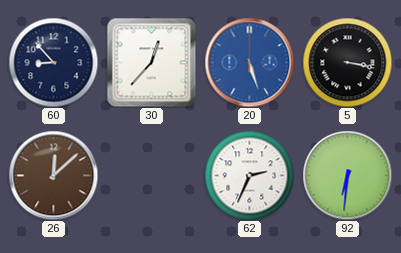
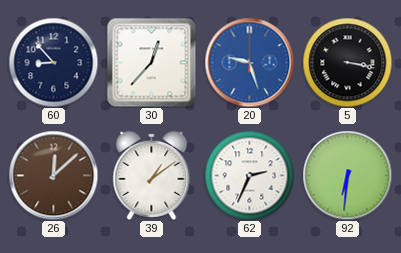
20: 5:27 -> 9:27
39: none -> 1:09
